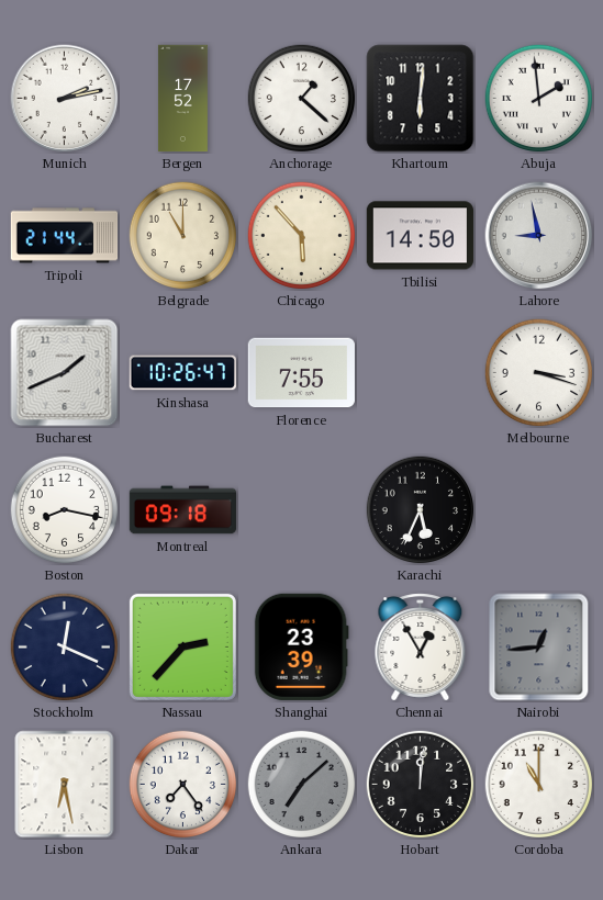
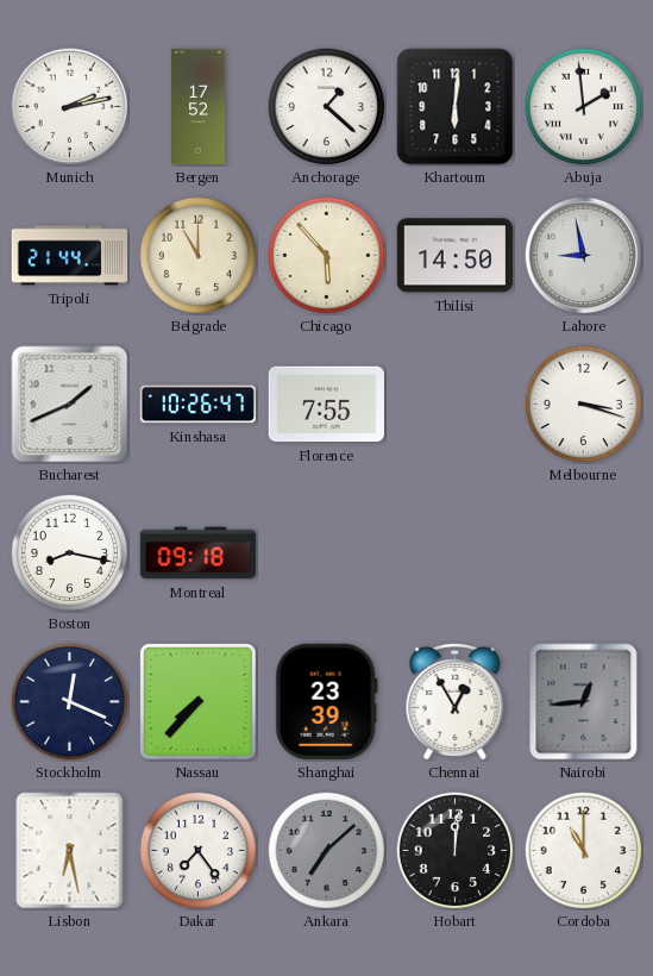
Karachi: 5:34 -> none
Nassau: 2:37 -> 7:37
